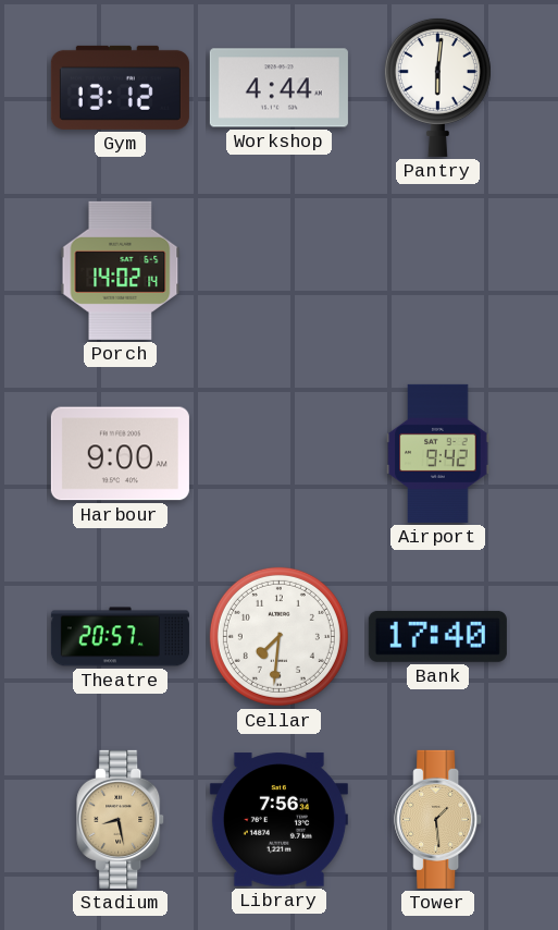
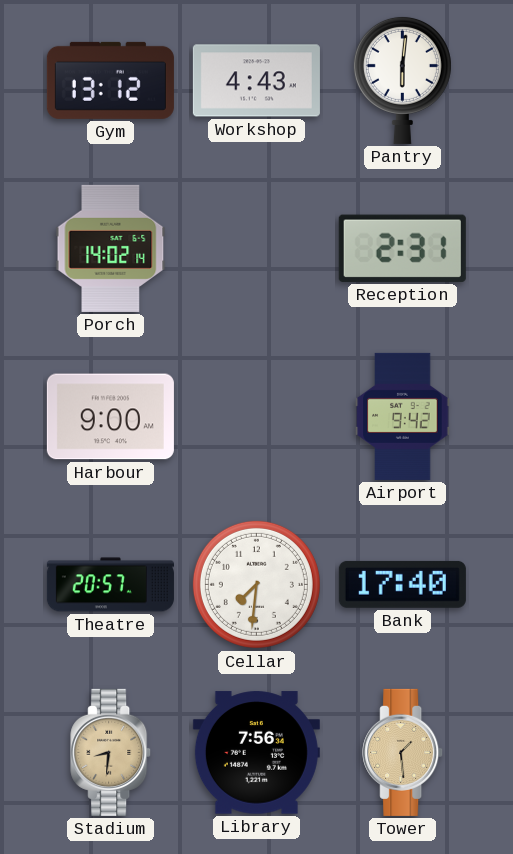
Workshop: 4:44 -> 4:43
Reception: none -> 2:31
Stadium: 8:28 -> 8:31
